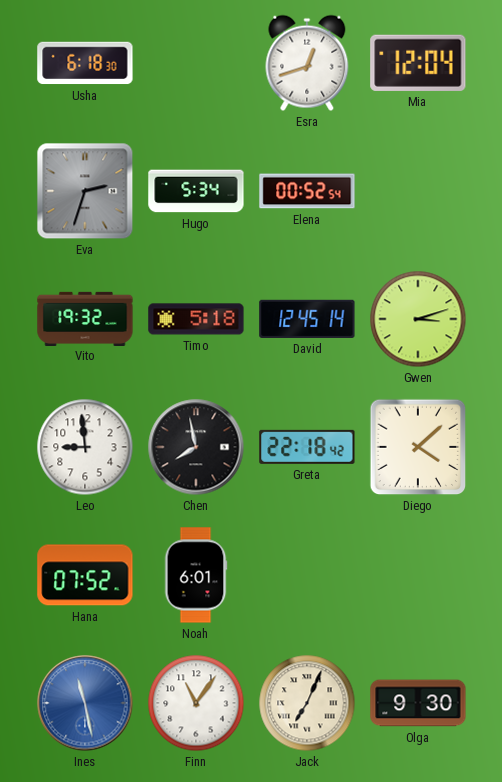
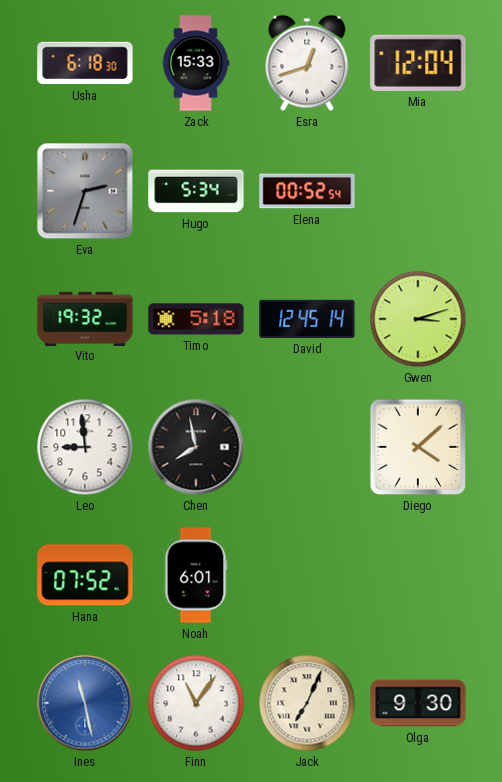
Zack: none -> 15:33
Greta: 22:18 -> none
